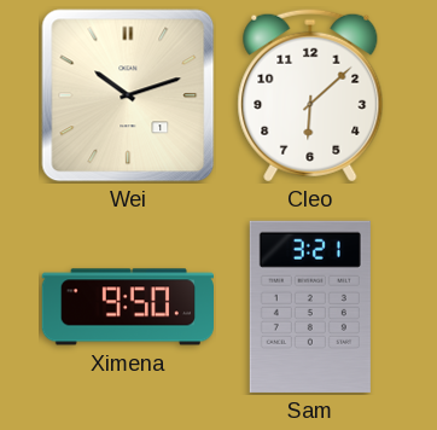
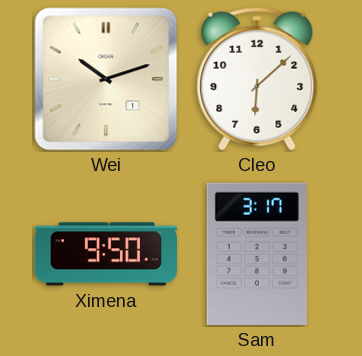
Sam: 3:21 -> 3:17
